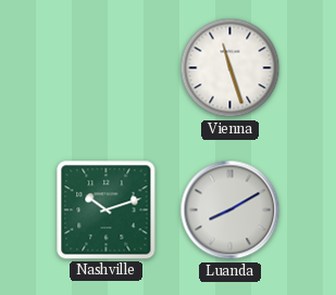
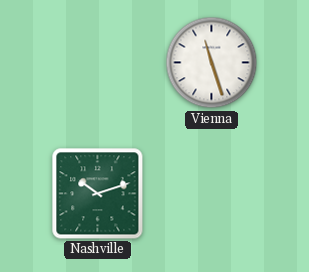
Luanda: 8:10 -> none
